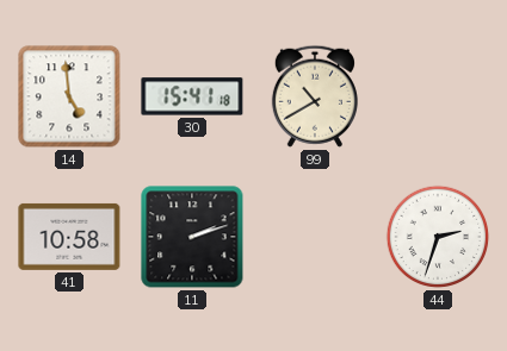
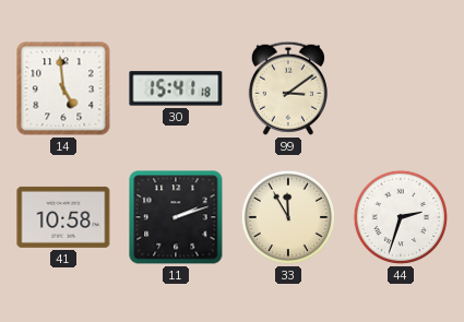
99: 10:40 -> 3:09
33: none -> 11:55
